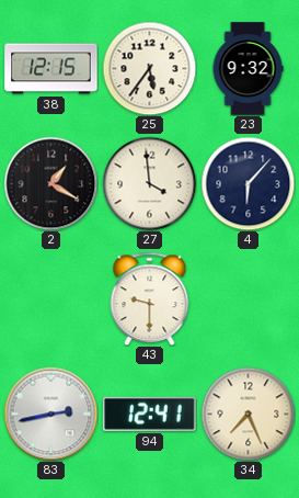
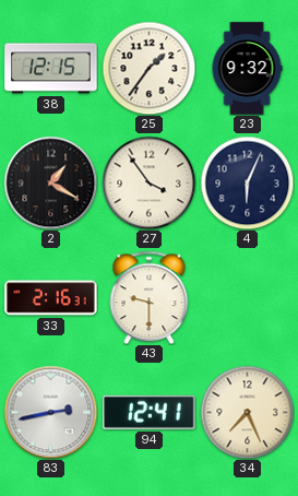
25: 5:36 -> 1:36
27: 3:59 -> 3:54
4: 6:07 -> 6:04
33: none -> 2:16
